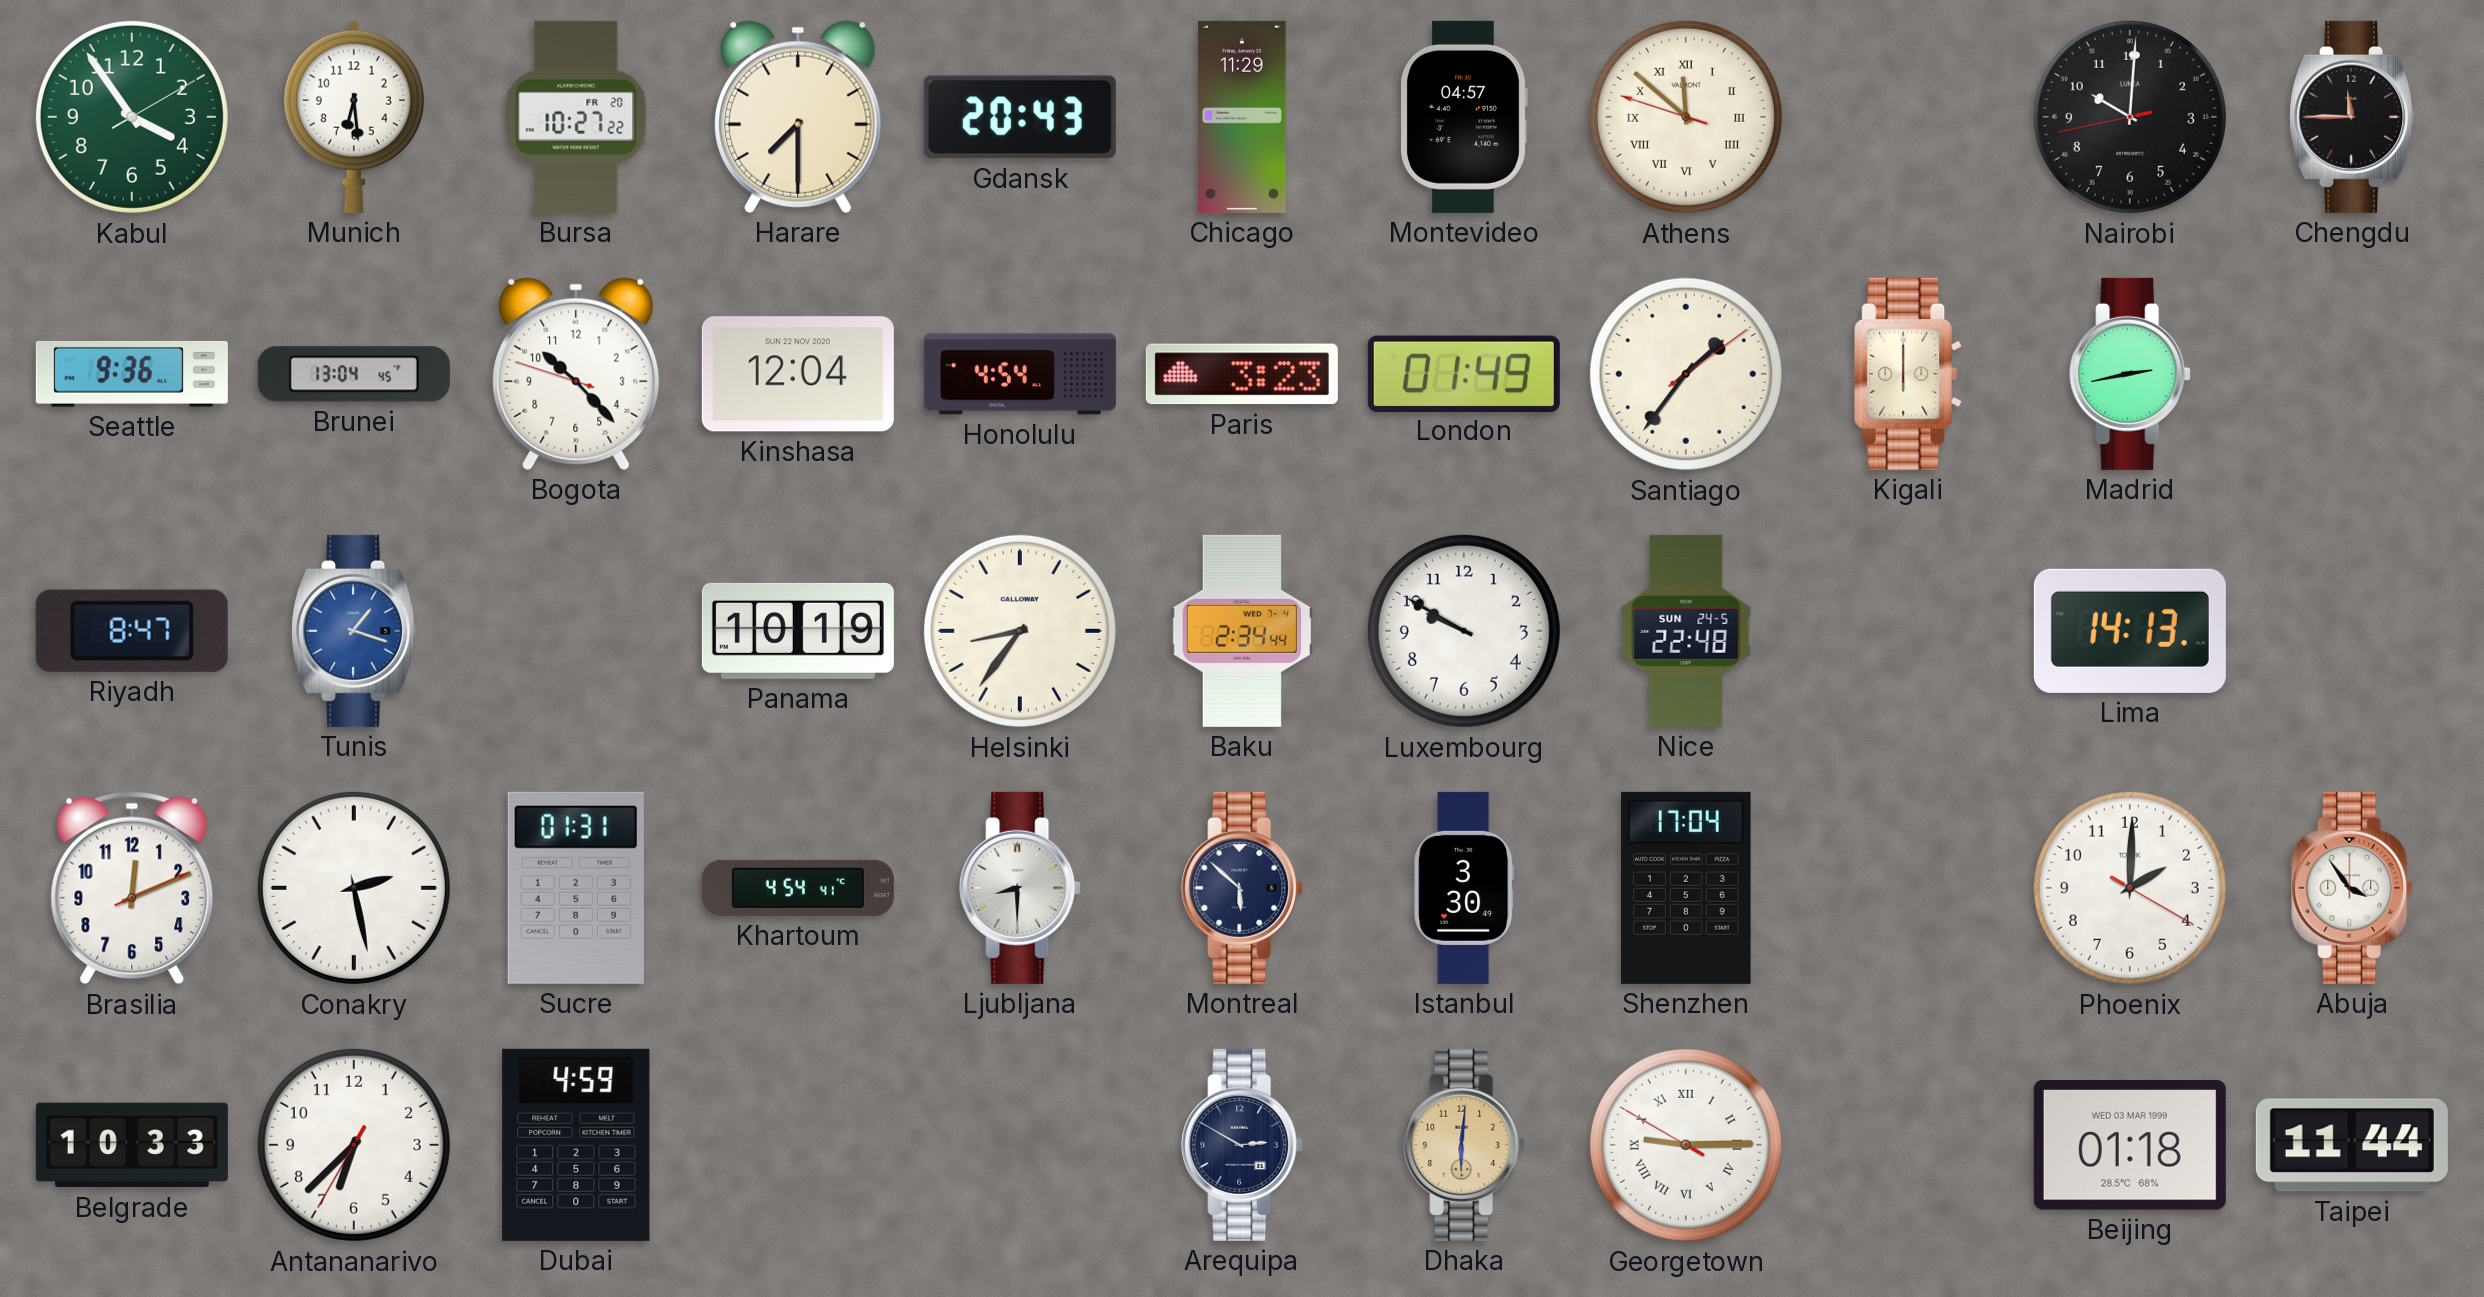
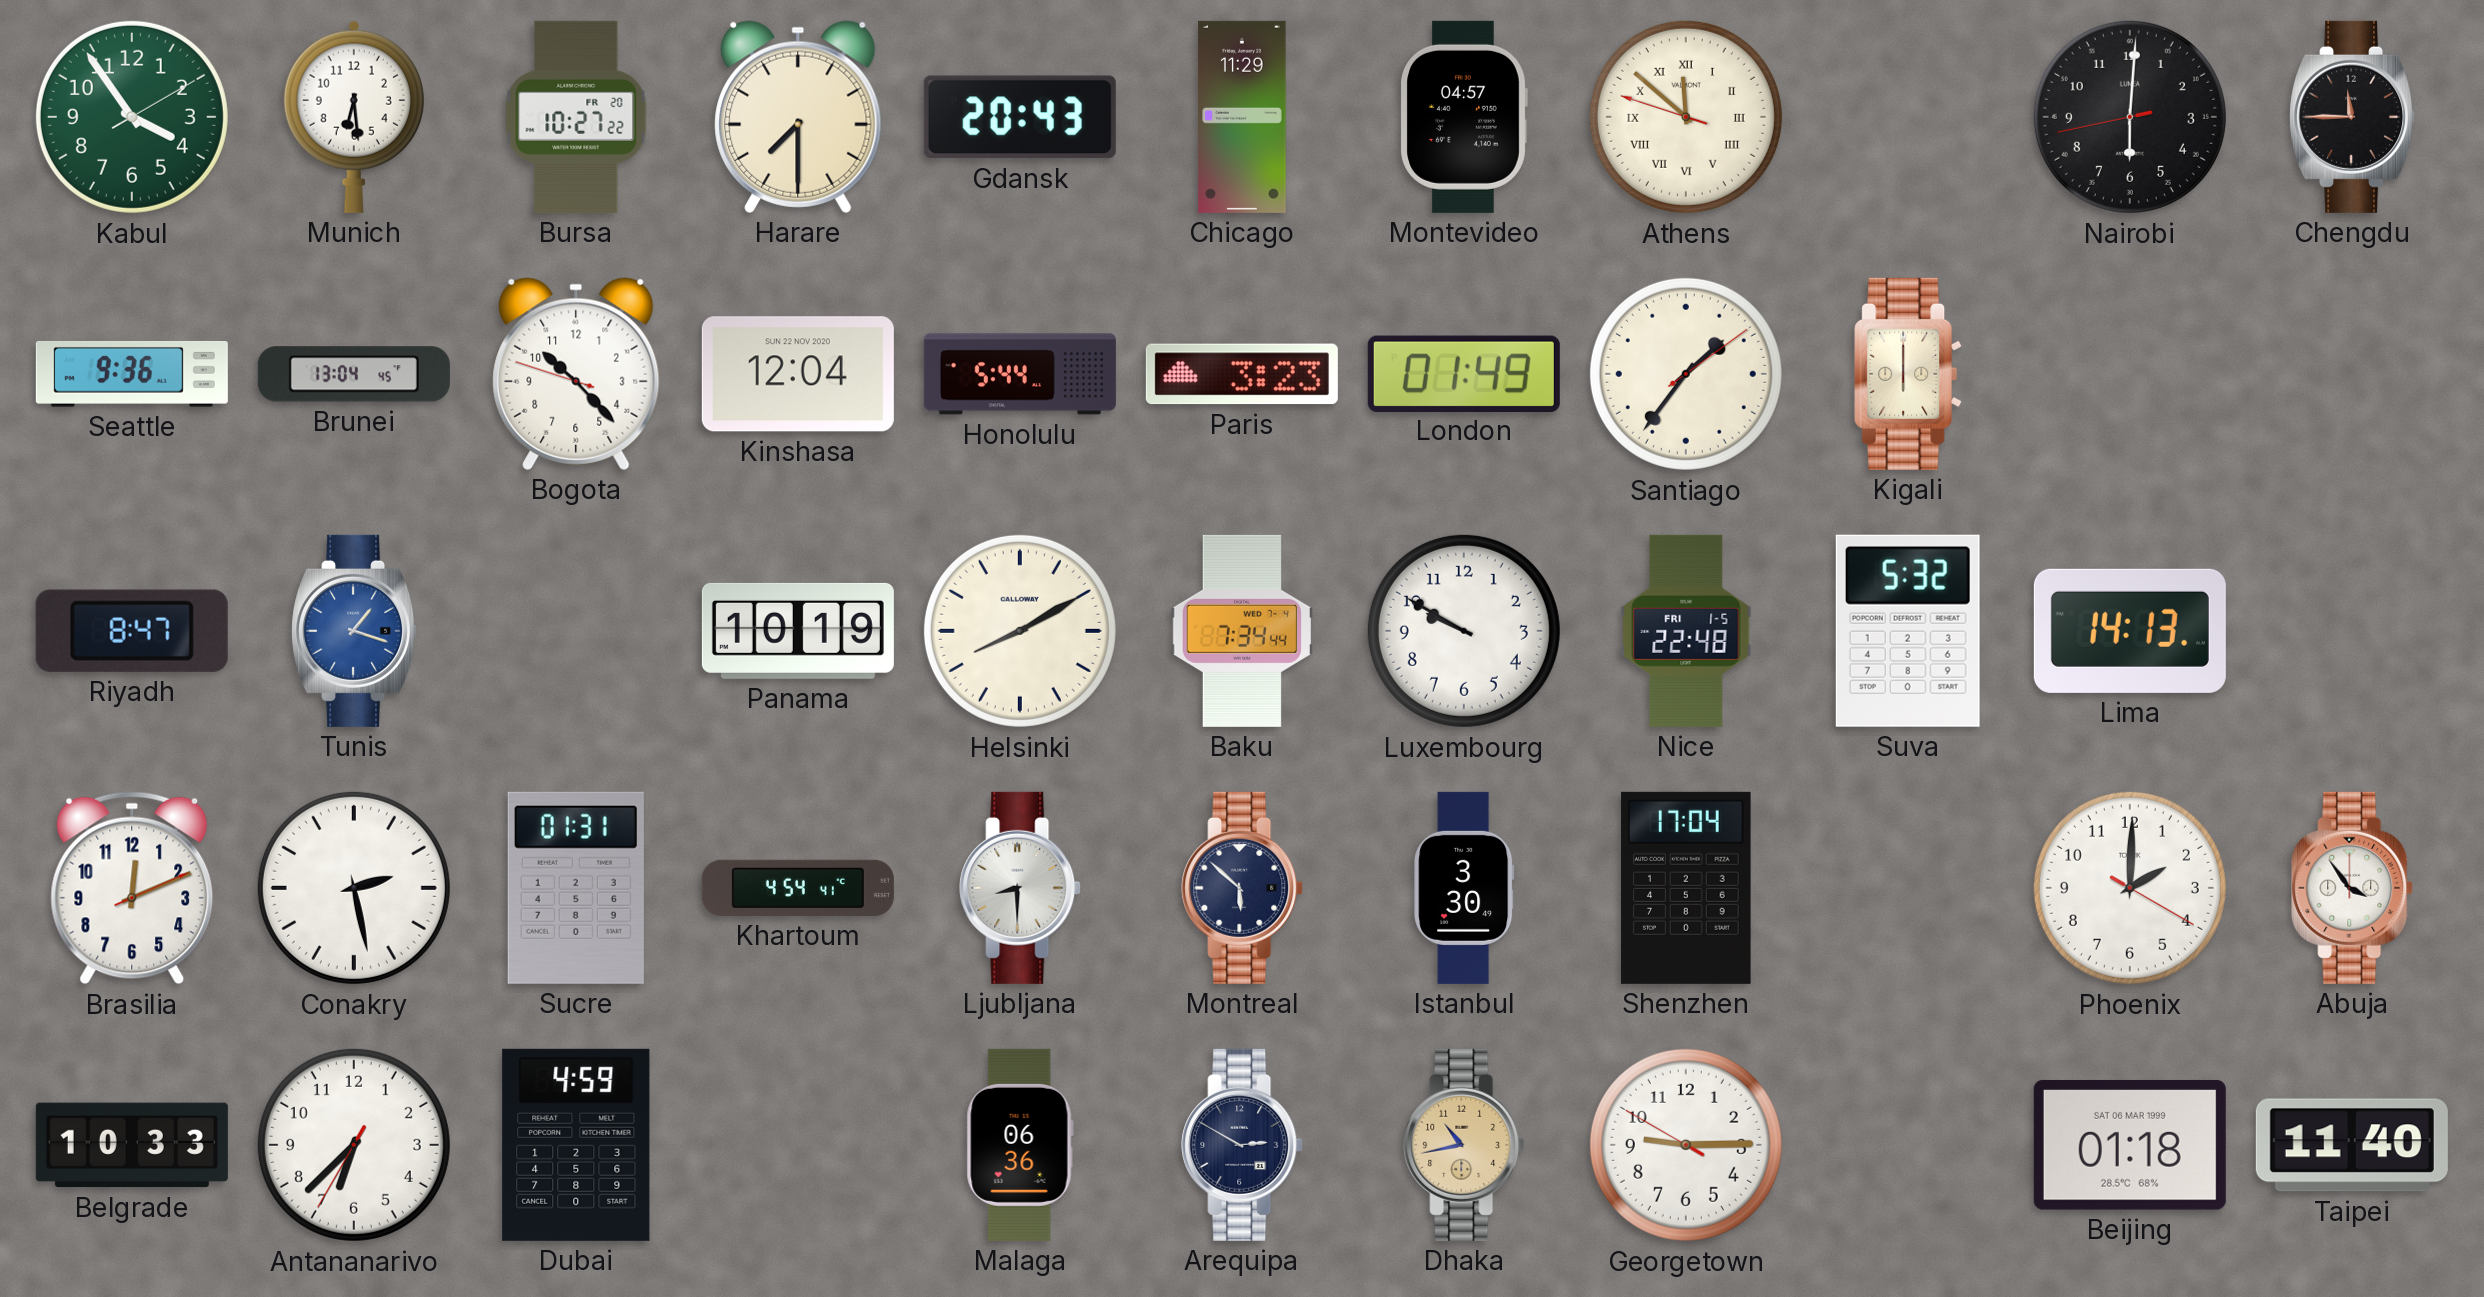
Nairobi: 10:00 -> 6:00
Honolulu: 4:54 -> 5:44
Madrid: 2:43 -> none
Helsinki: 8:36 -> 8:10
Baku: 2:34 -> 7:34
Nice date: SUN 24-5 -> FRI 1-5
Suva: none -> 5:32
Malaga: none -> 06:36
Dhaka: 6:01 -> 10:43
Georgetown numerals: Roman -> Arabic
Beijing date: WED 03 MAR 1999 -> SAT 06 MAR 1999
Taipei: 11:44 -> 11:40
